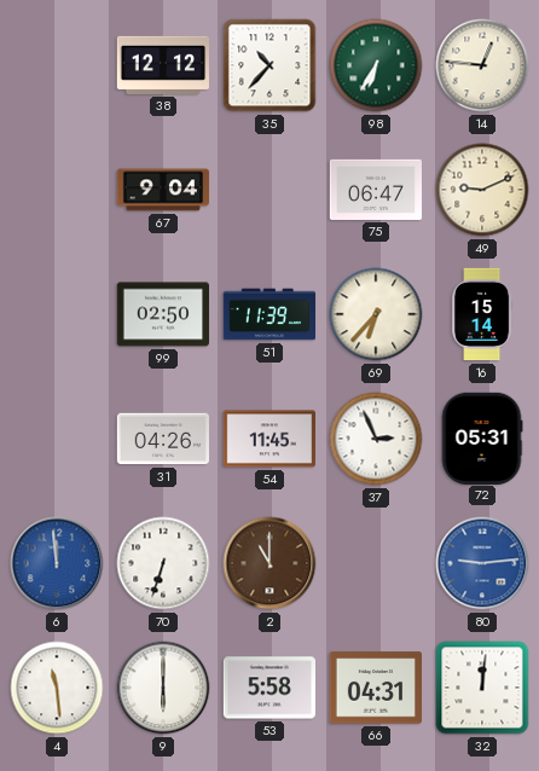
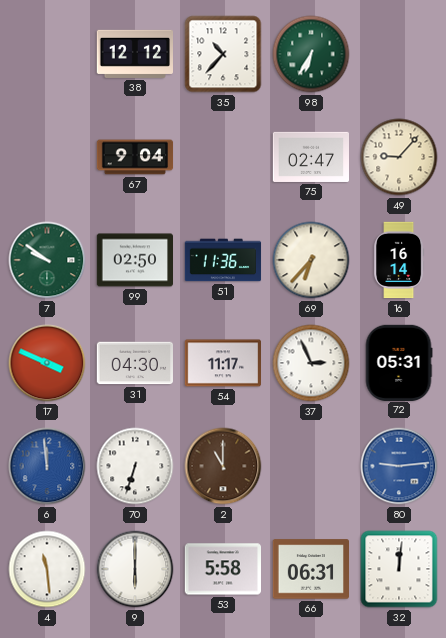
14: 12:46 -> none
75: 06:47 -> 02:47
49: 9:11 -> 9:07
7: none -> 9:51
51: 11:39 -> 11:36
16: 15:14 -> 16:14
17: none -> 3:49
31: 04:26 -> 04:30
54: 11:45 -> 11:17
66: 04:31 -> 06:31
